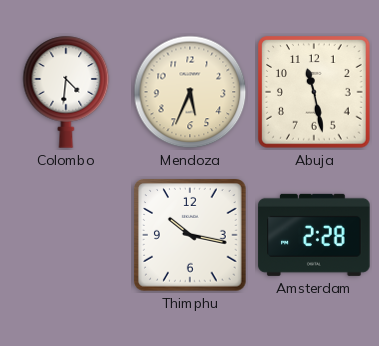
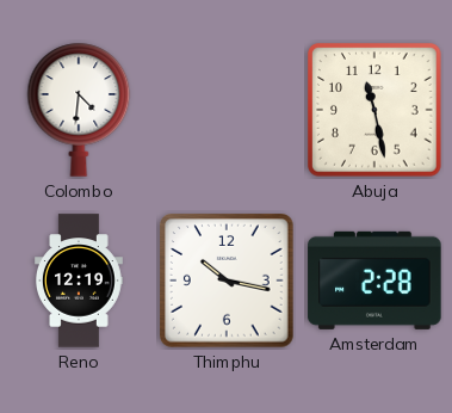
Mendoza: 5:34 -> none
Reno: none -> 12:19
